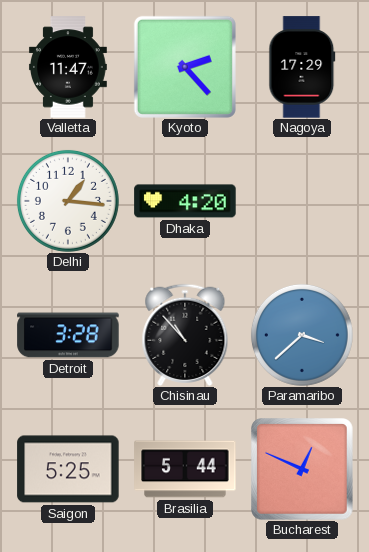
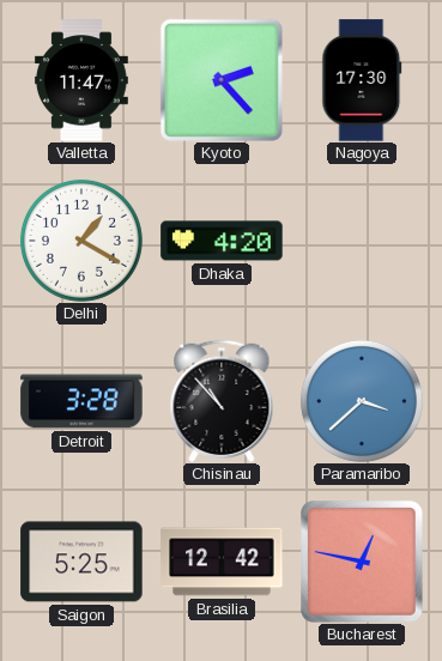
Nagoya: 17:29 -> 17:30
Delhi: 1:16 -> 1:20
Brasilia: 5:44 -> 12:42
Bucharest: 12:49 -> 12:47
